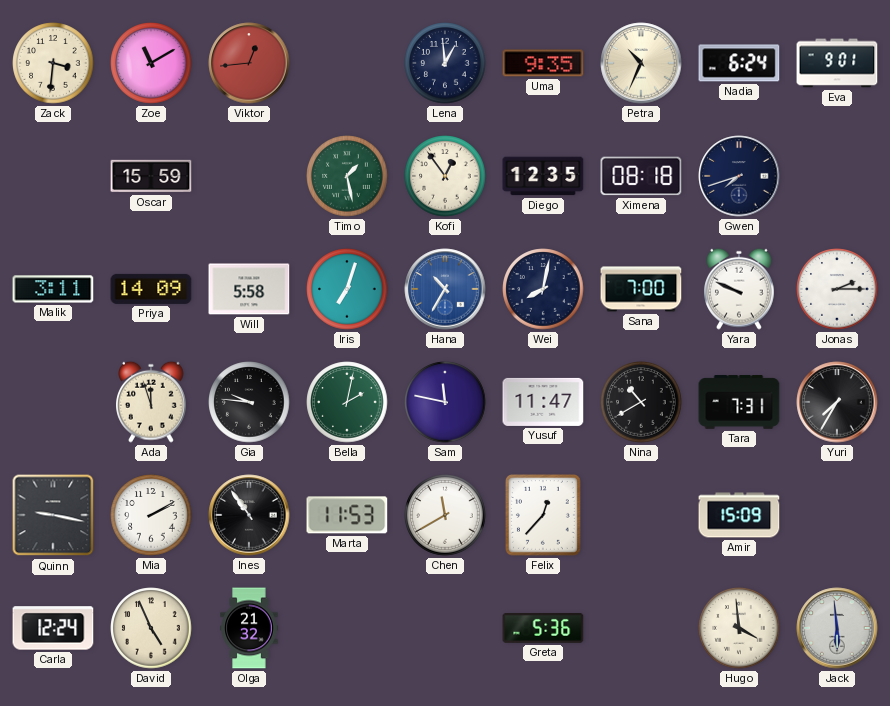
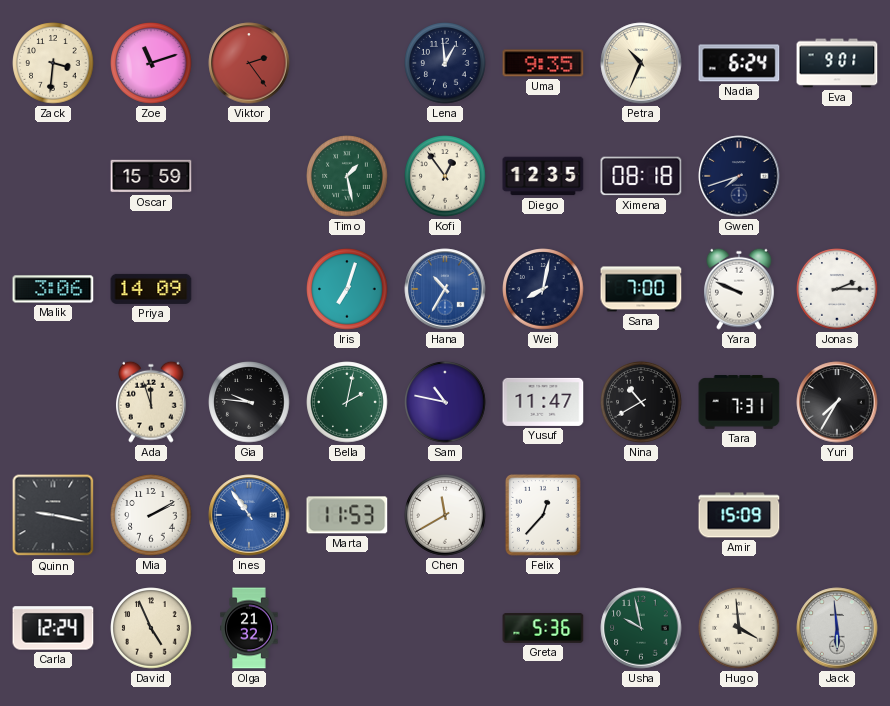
Zoe: 11:10 -> 11:12
Viktor: 12:44 -> 2:24
Malik: 3:11 -> 3:06
Will: 5:58 -> none
Sam: 11:47 -> 10:47
Ines dial: black -> blue
Usha: none -> 9:58
